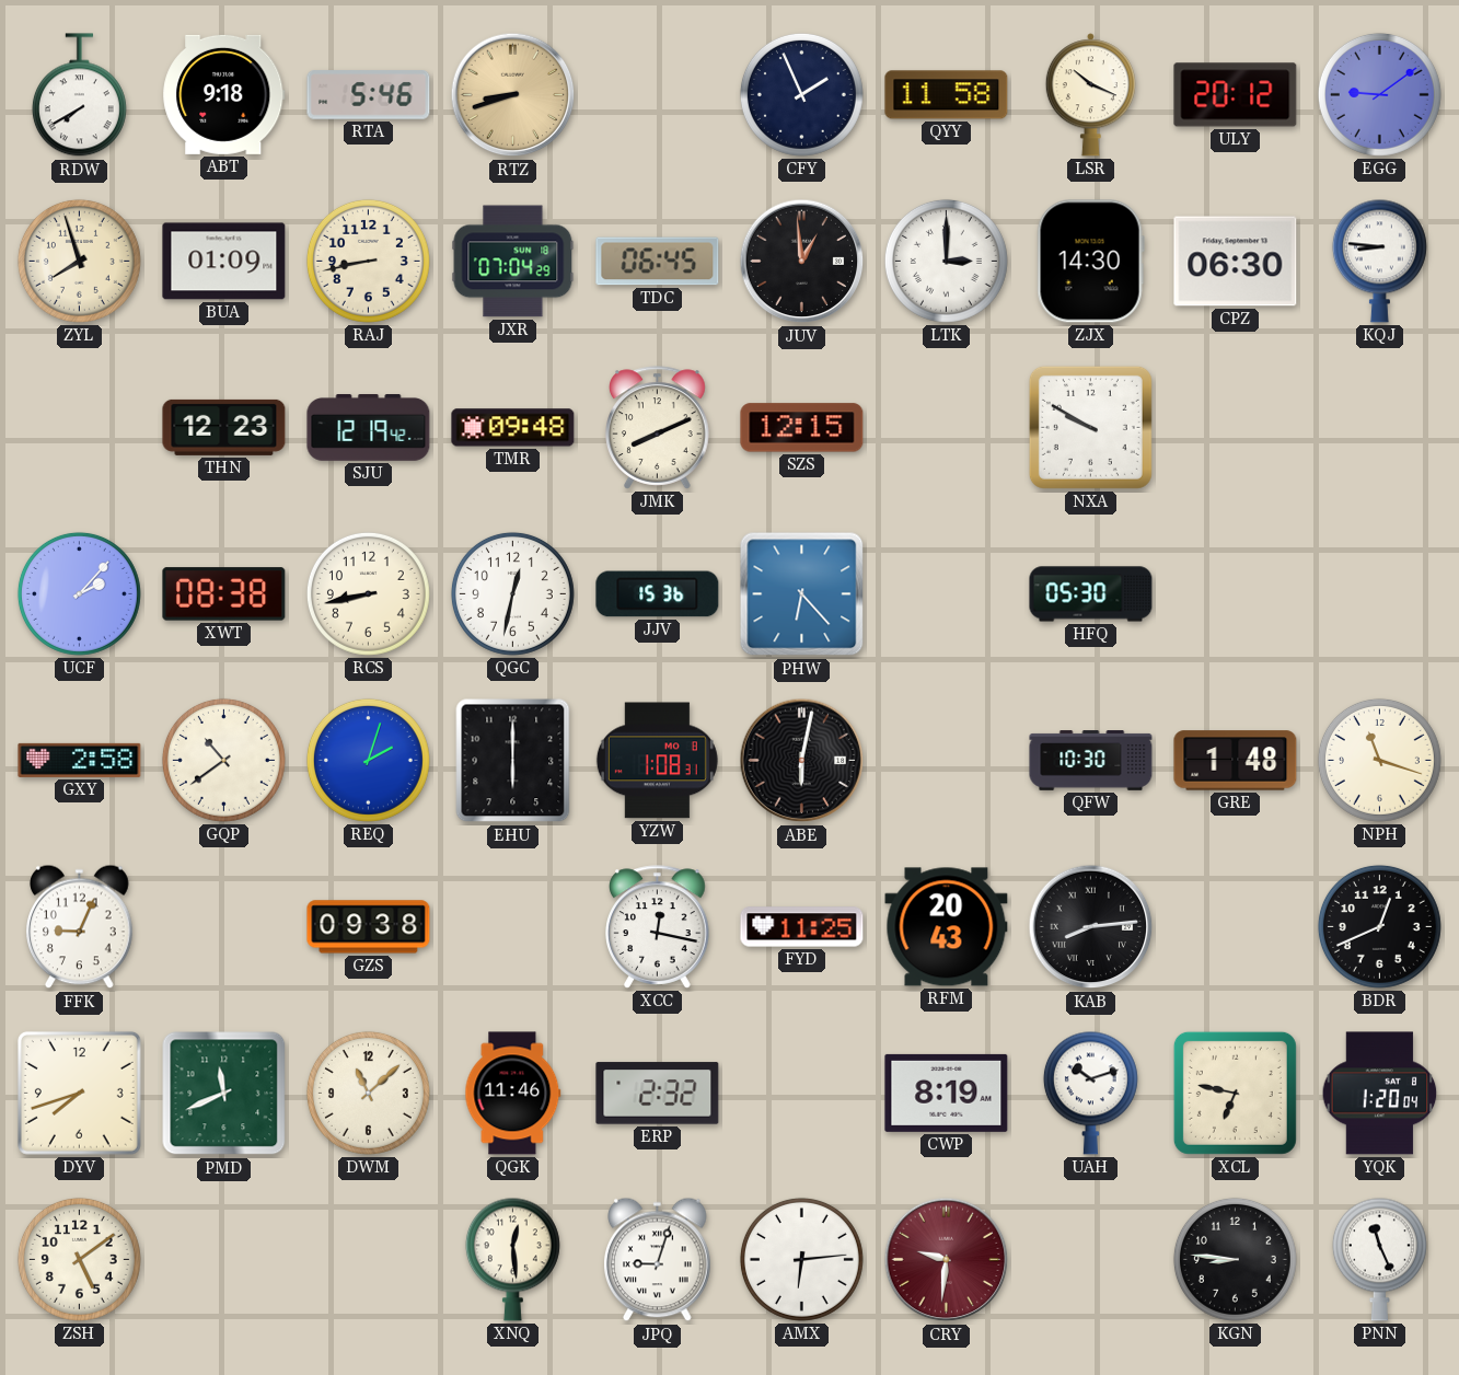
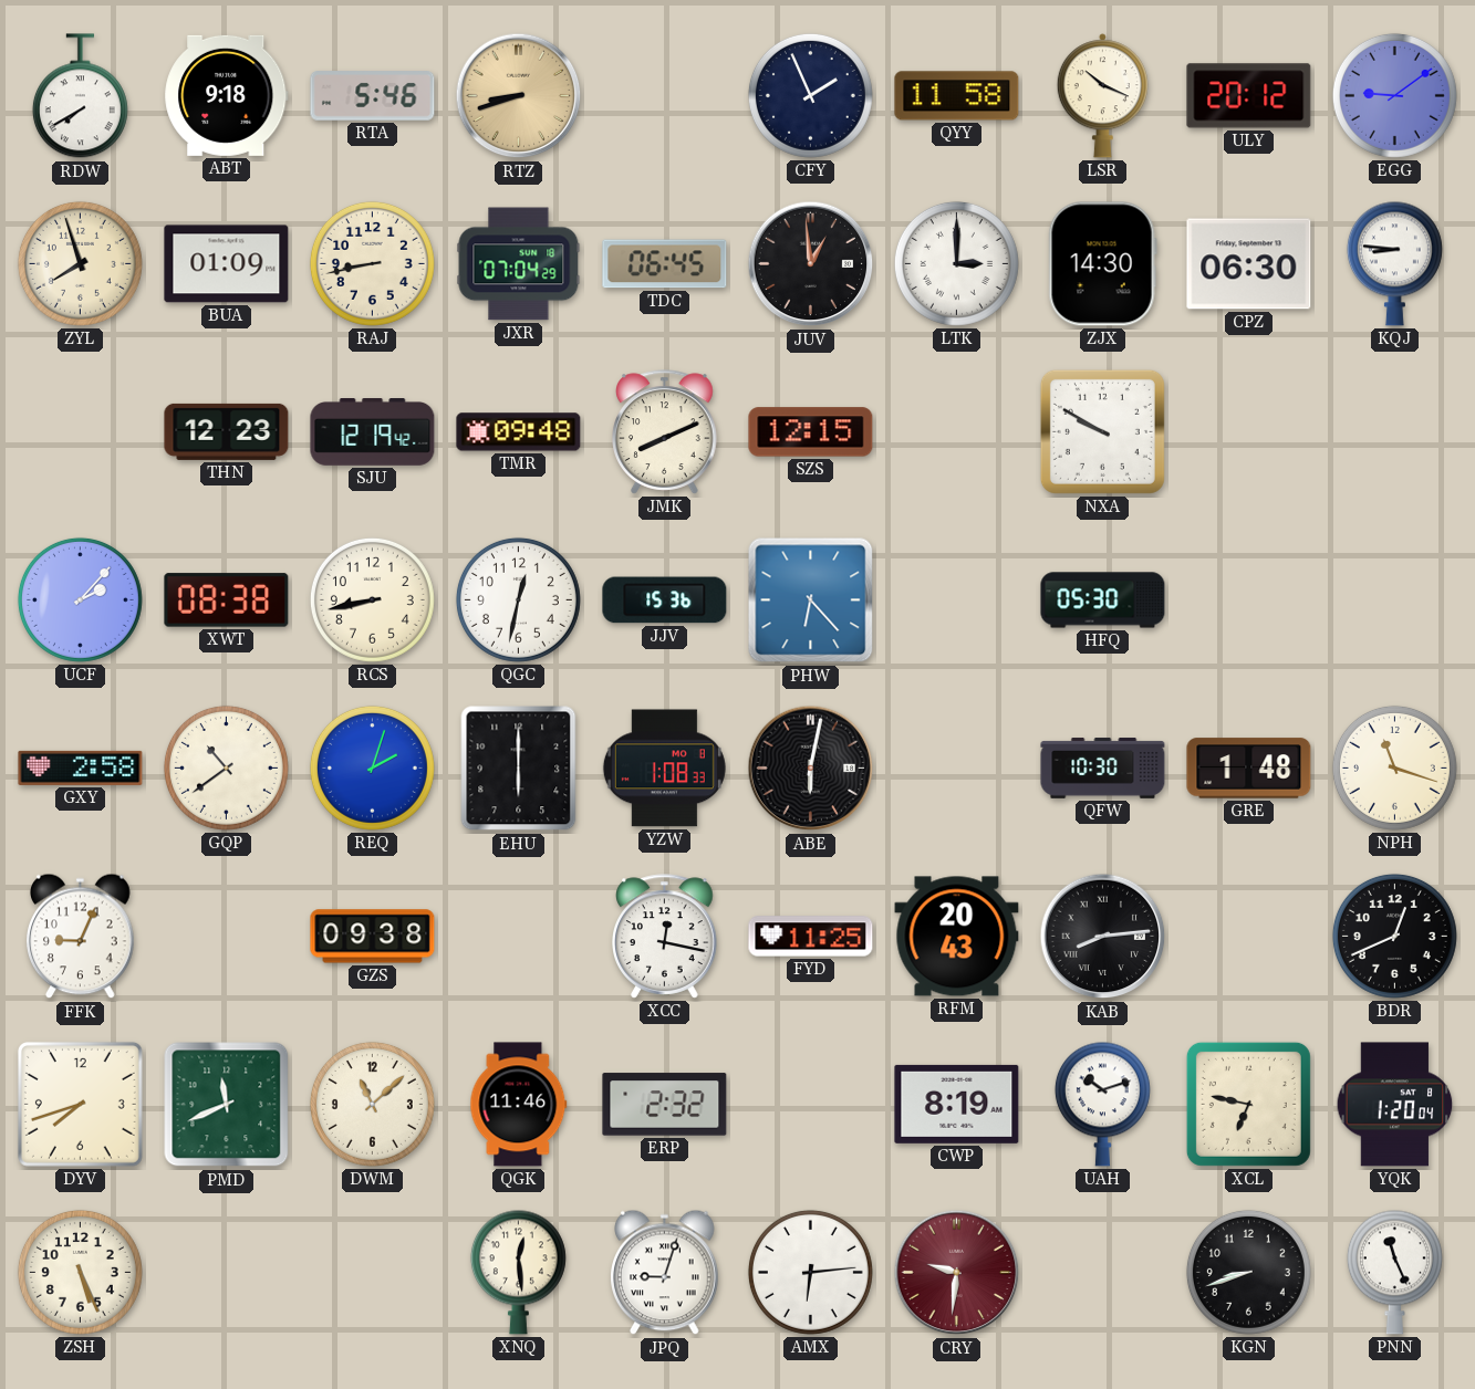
YZW: 1:08:31 -> 1:08:33
ZSH: 5:09 -> 5:26
KGN: 8:46 -> 8:42
